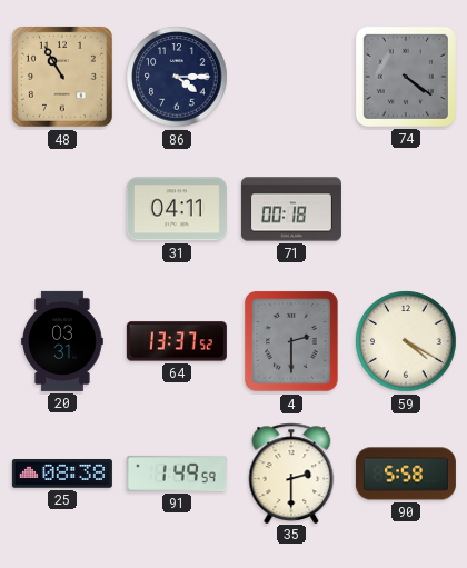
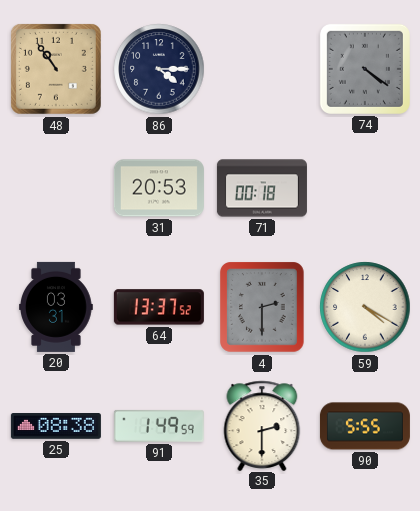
48: 10:55 -> 10:54
31: 04:11 -> 20:53
90: 5:58 -> 5:55
